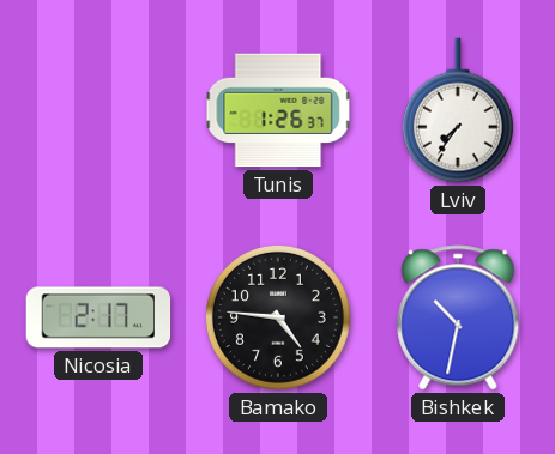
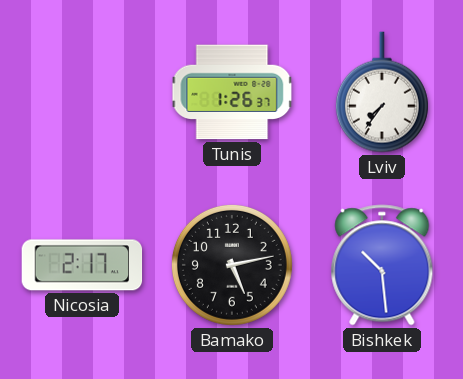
Bamako: 4:46 -> 5:13
Bishkek: 10:32 -> 10:29
